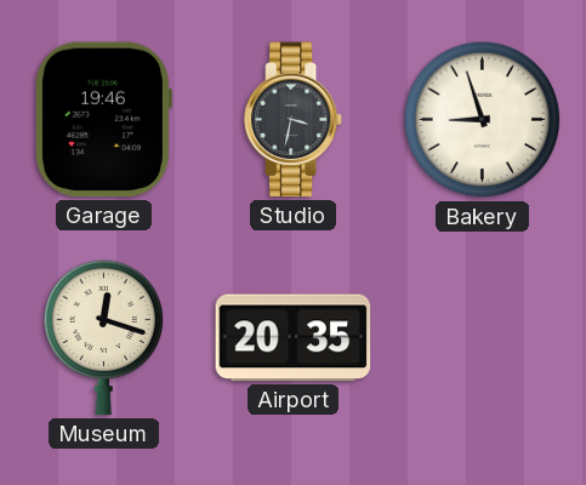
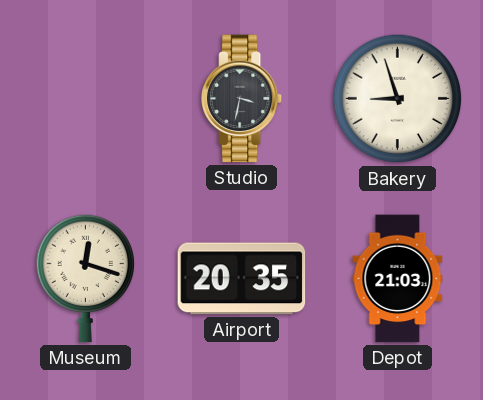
Garage: 19:46 -> none
Depot: none -> 21:03
